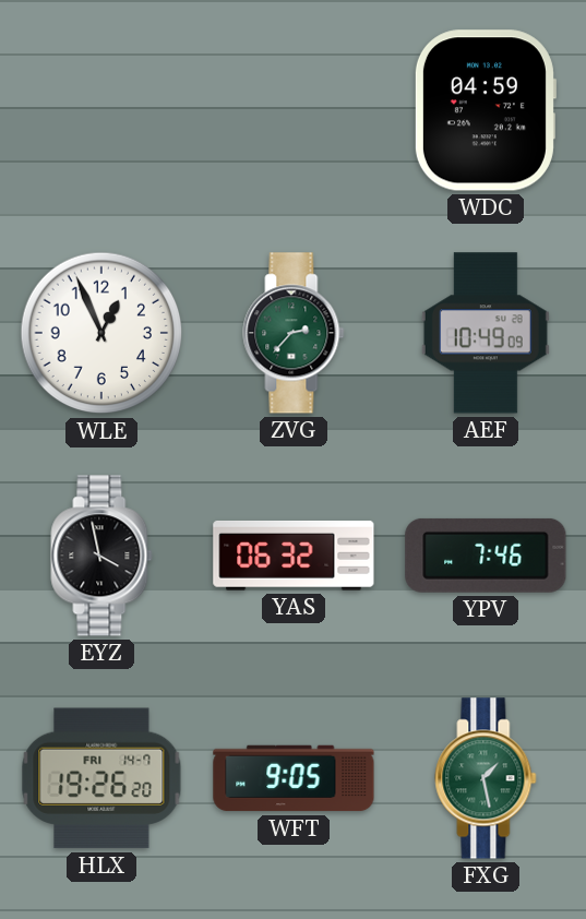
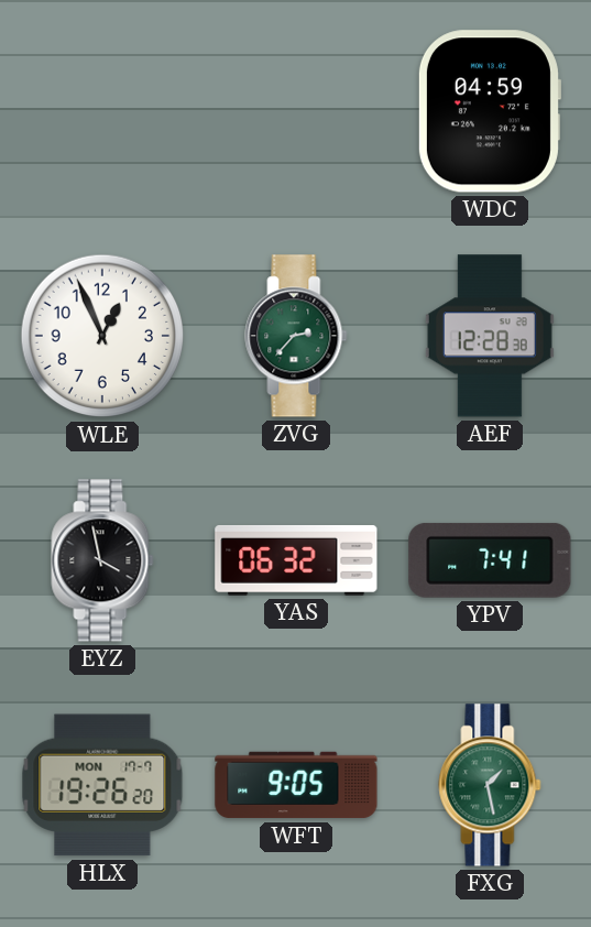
AEF: 10:49 -> 12:28
YPV: 7:46 -> 7:41
HLX date: FRI 14-7 -> MON 17-7
